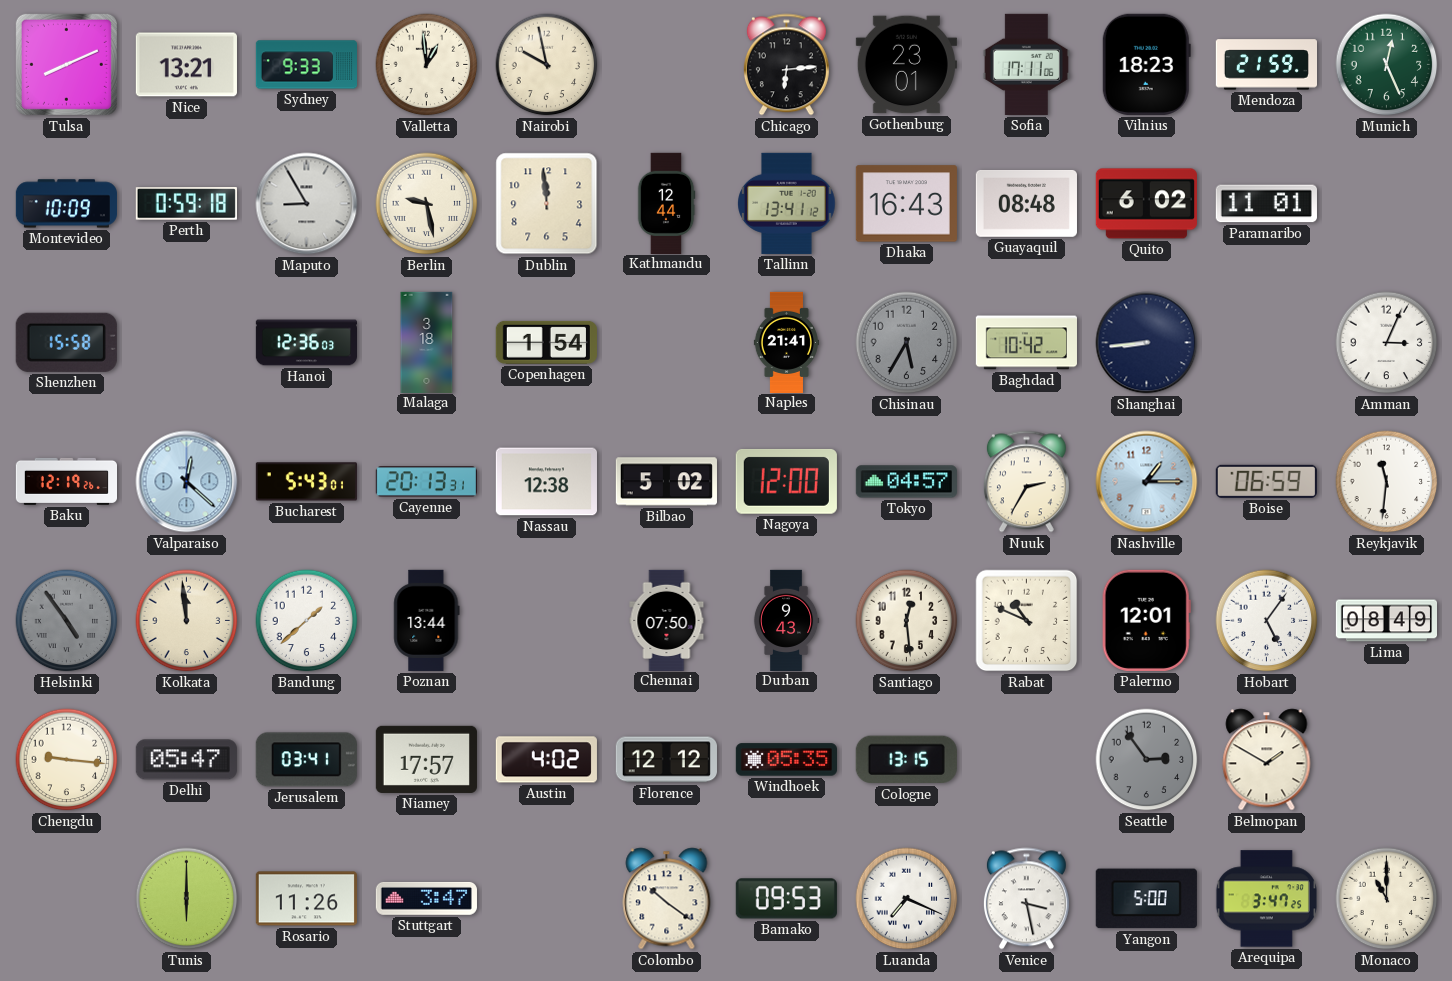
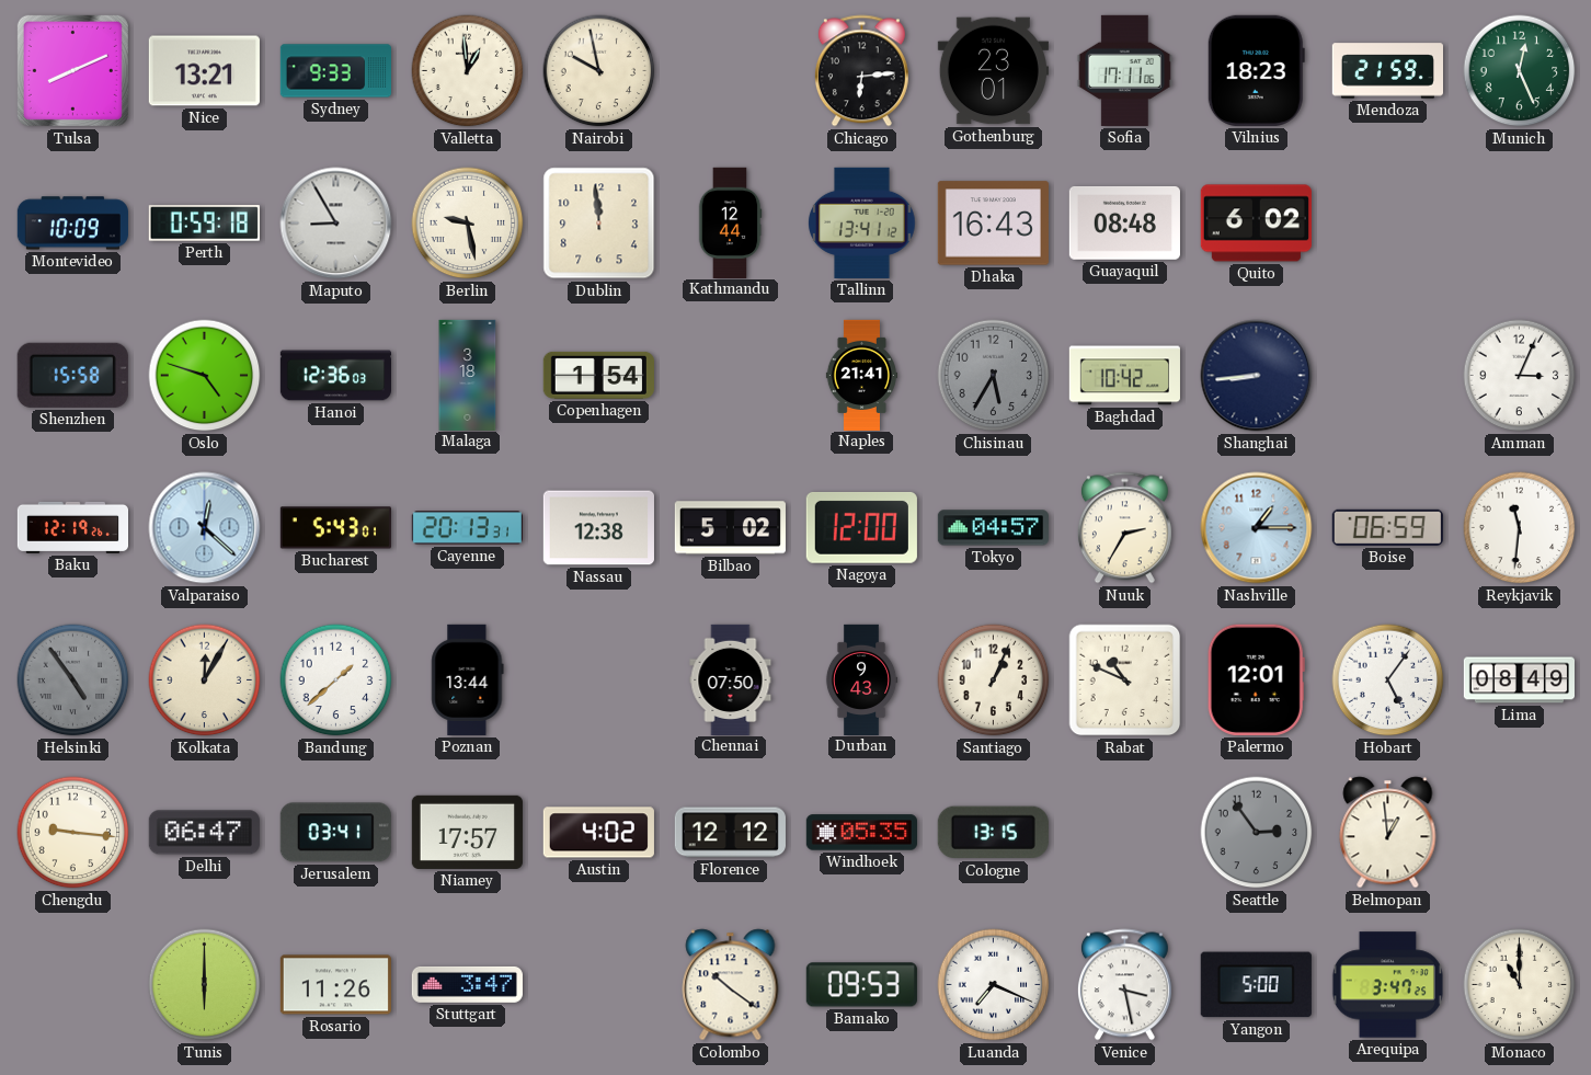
Paramaribo: 11:01 -> none
Oslo: none -> 4:48
Kolkata: 11:59 -> 12:05
Santiago: 12:29 -> 1:04
Delhi: 05:47 -> 06:47
Belmopan: 1:50 -> 12:59
